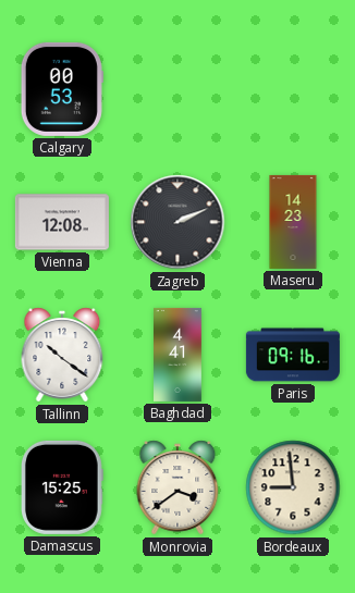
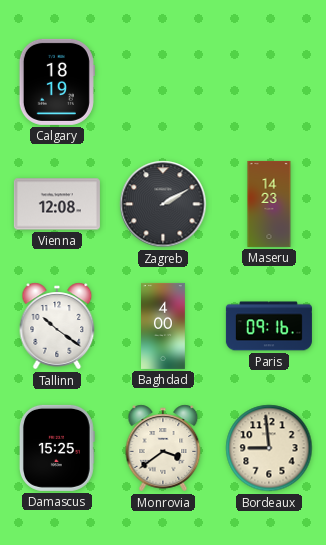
Calgary: 00:53 -> 18:19
Zagreb: 2:11 -> 2:10
Baghdad: 4:41 -> 4:00
